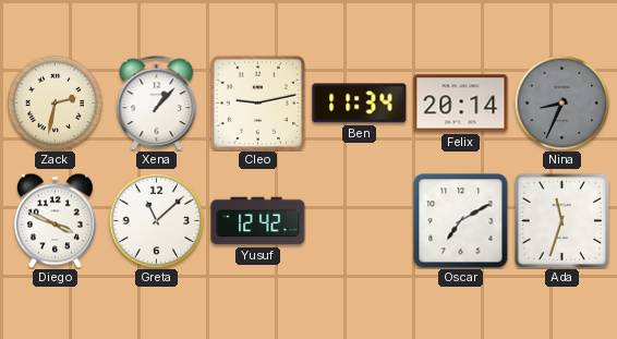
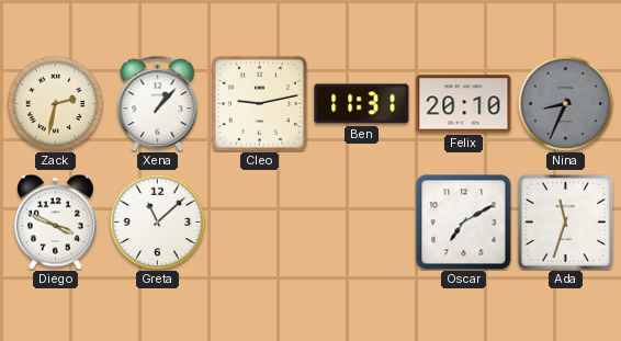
Ben: 11:34 -> 11:31
Felix: 20:14 -> 20:10
Yusuf: 12:42 -> none
